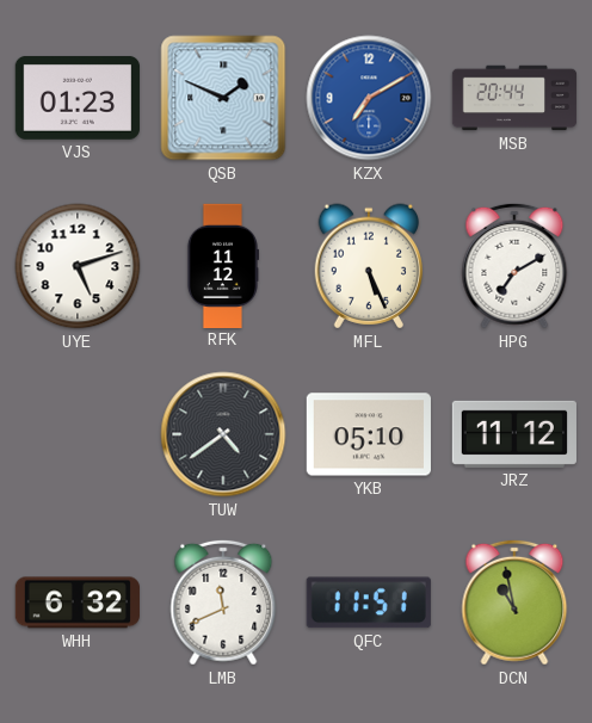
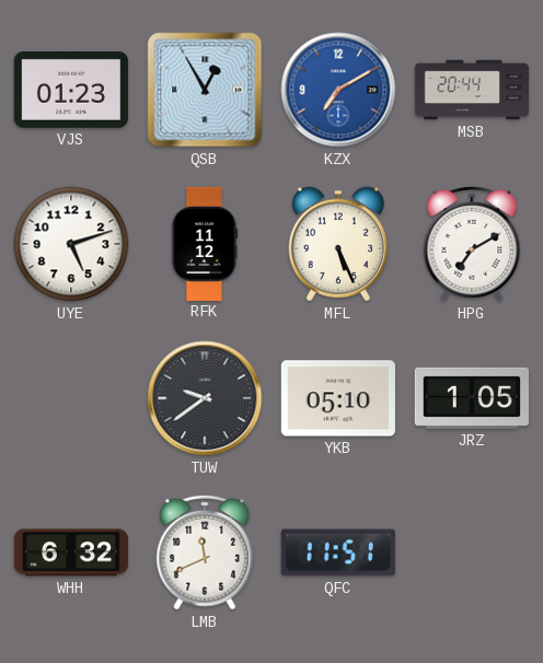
QSB: 1:49 -> 12:55
TUW: 4:39 -> 9:39
JRZ: 11:12 -> 1:05
DCN: 10:58 -> none
